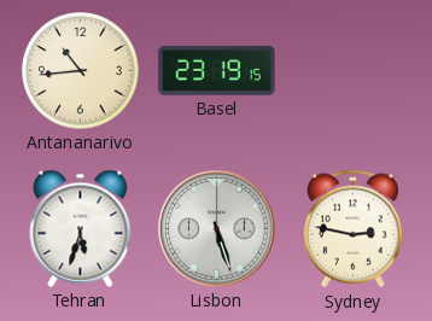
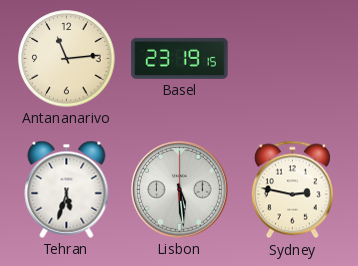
Antananarivo: 10:44 -> 11:14
Lisbon: 5:27 -> 5:29
